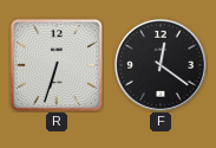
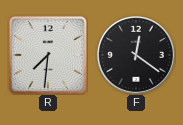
R: 6:33 -> 7:31
